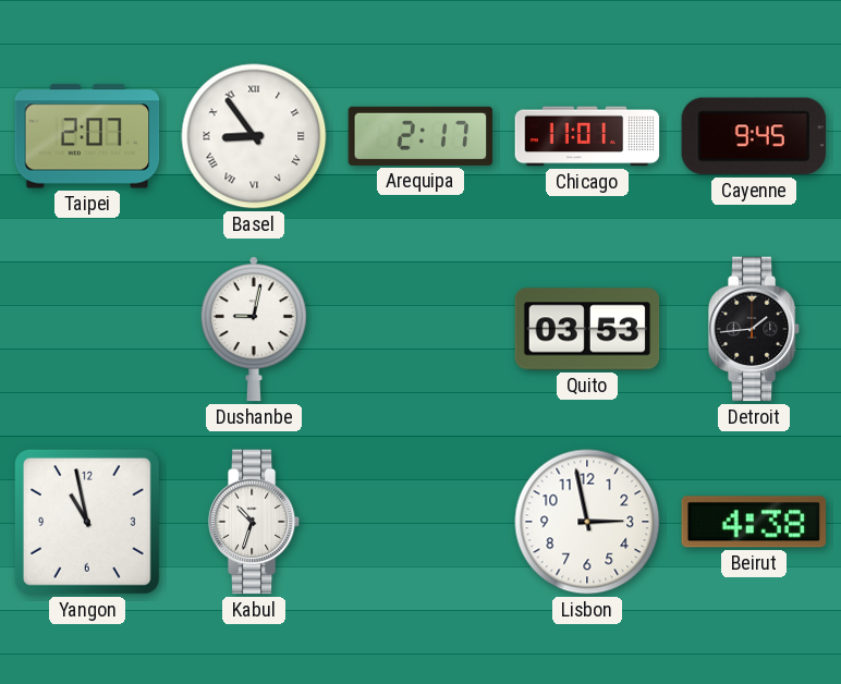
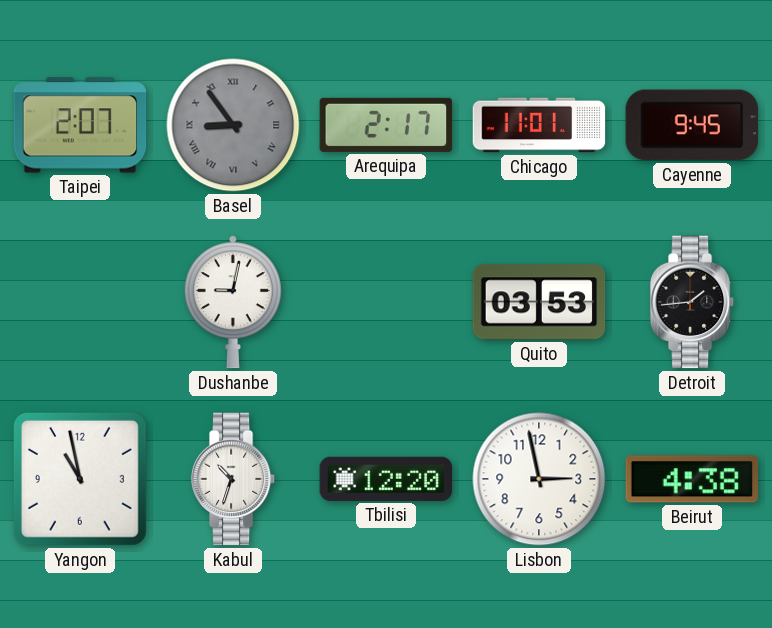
Basel dial: white -> grey
Tbilisi: none -> 12:20
